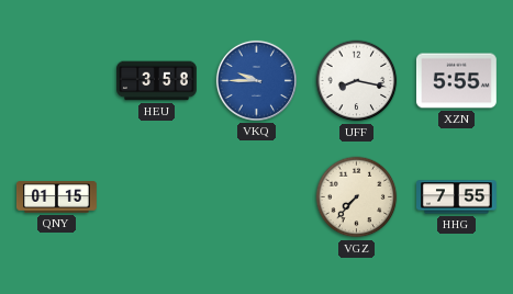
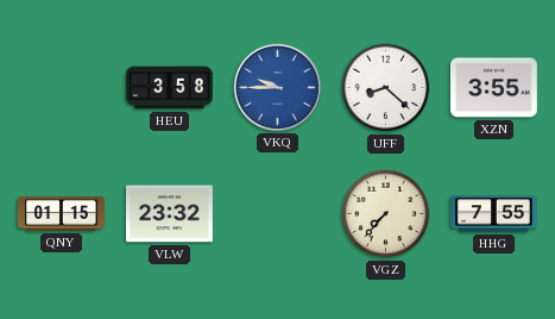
UFF: 8:17 -> 8:22
XZN: 5:55 -> 3:55
VLW: none -> 23:32
